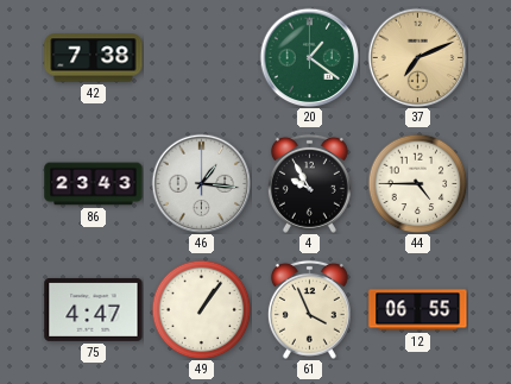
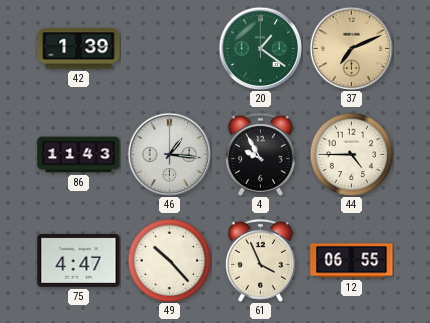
42: 7:38 -> 1:39
86: 23:43 -> 11:43
49: 1:06 -> 10:23
